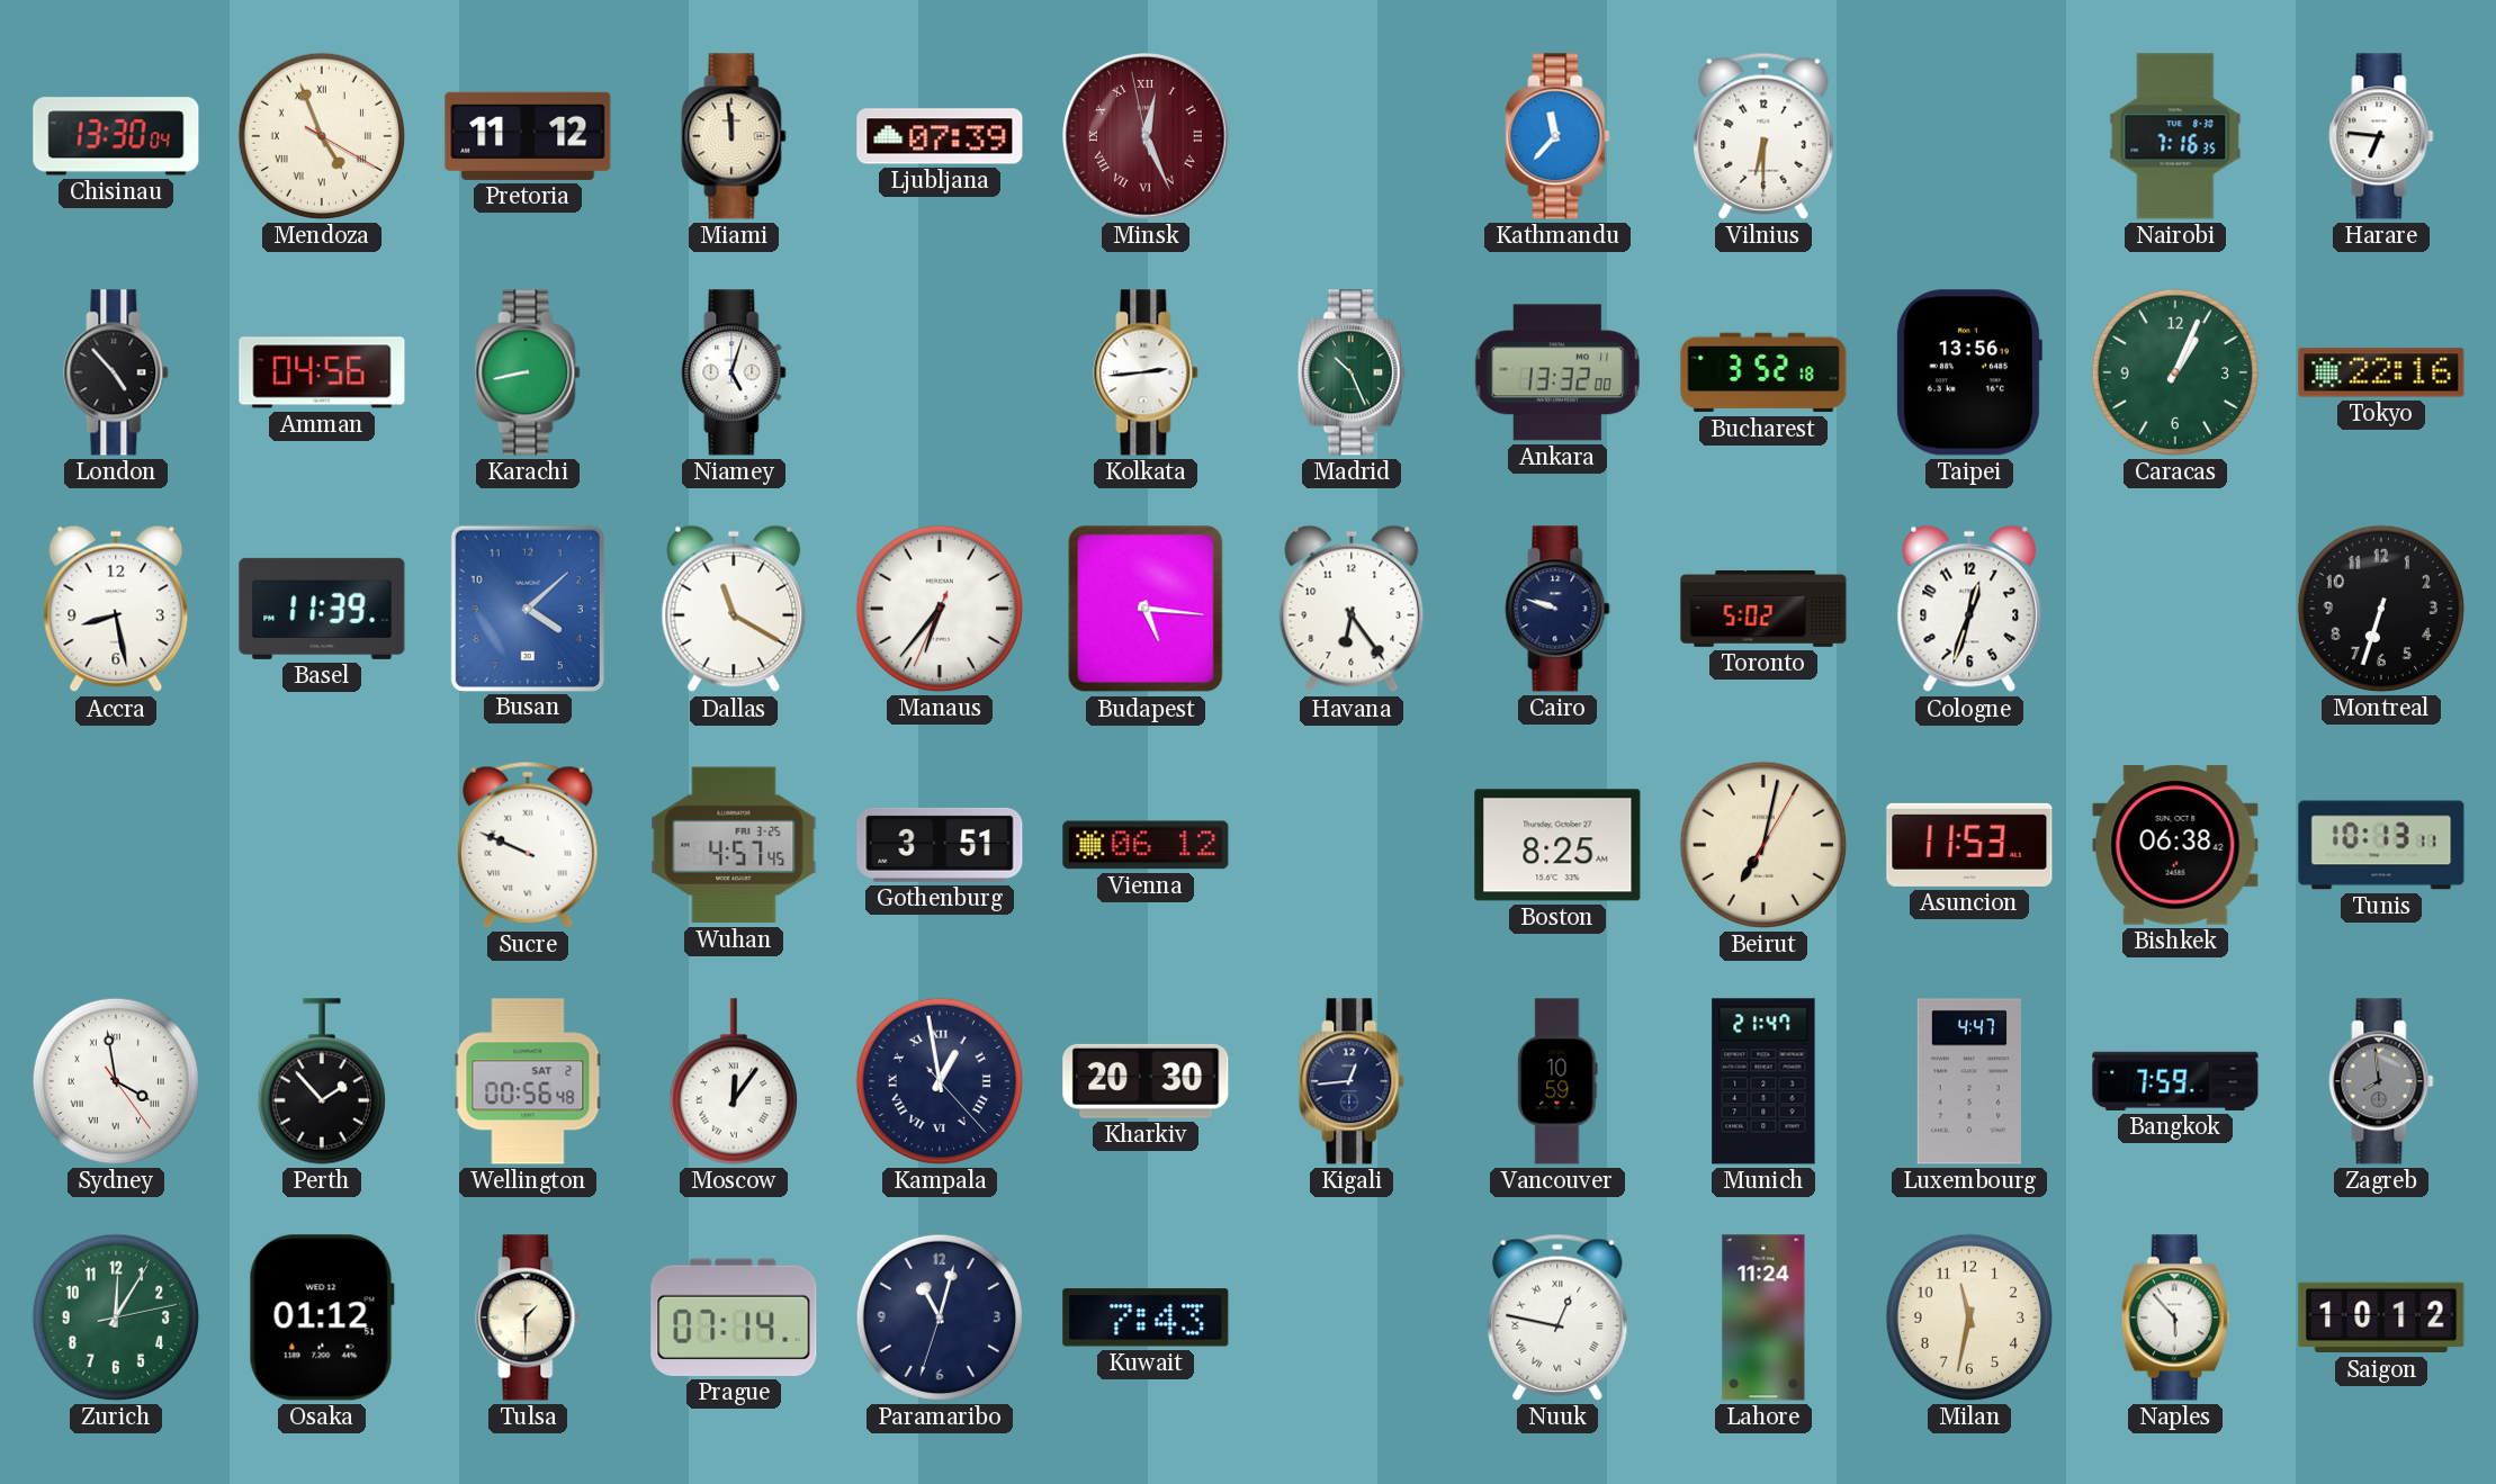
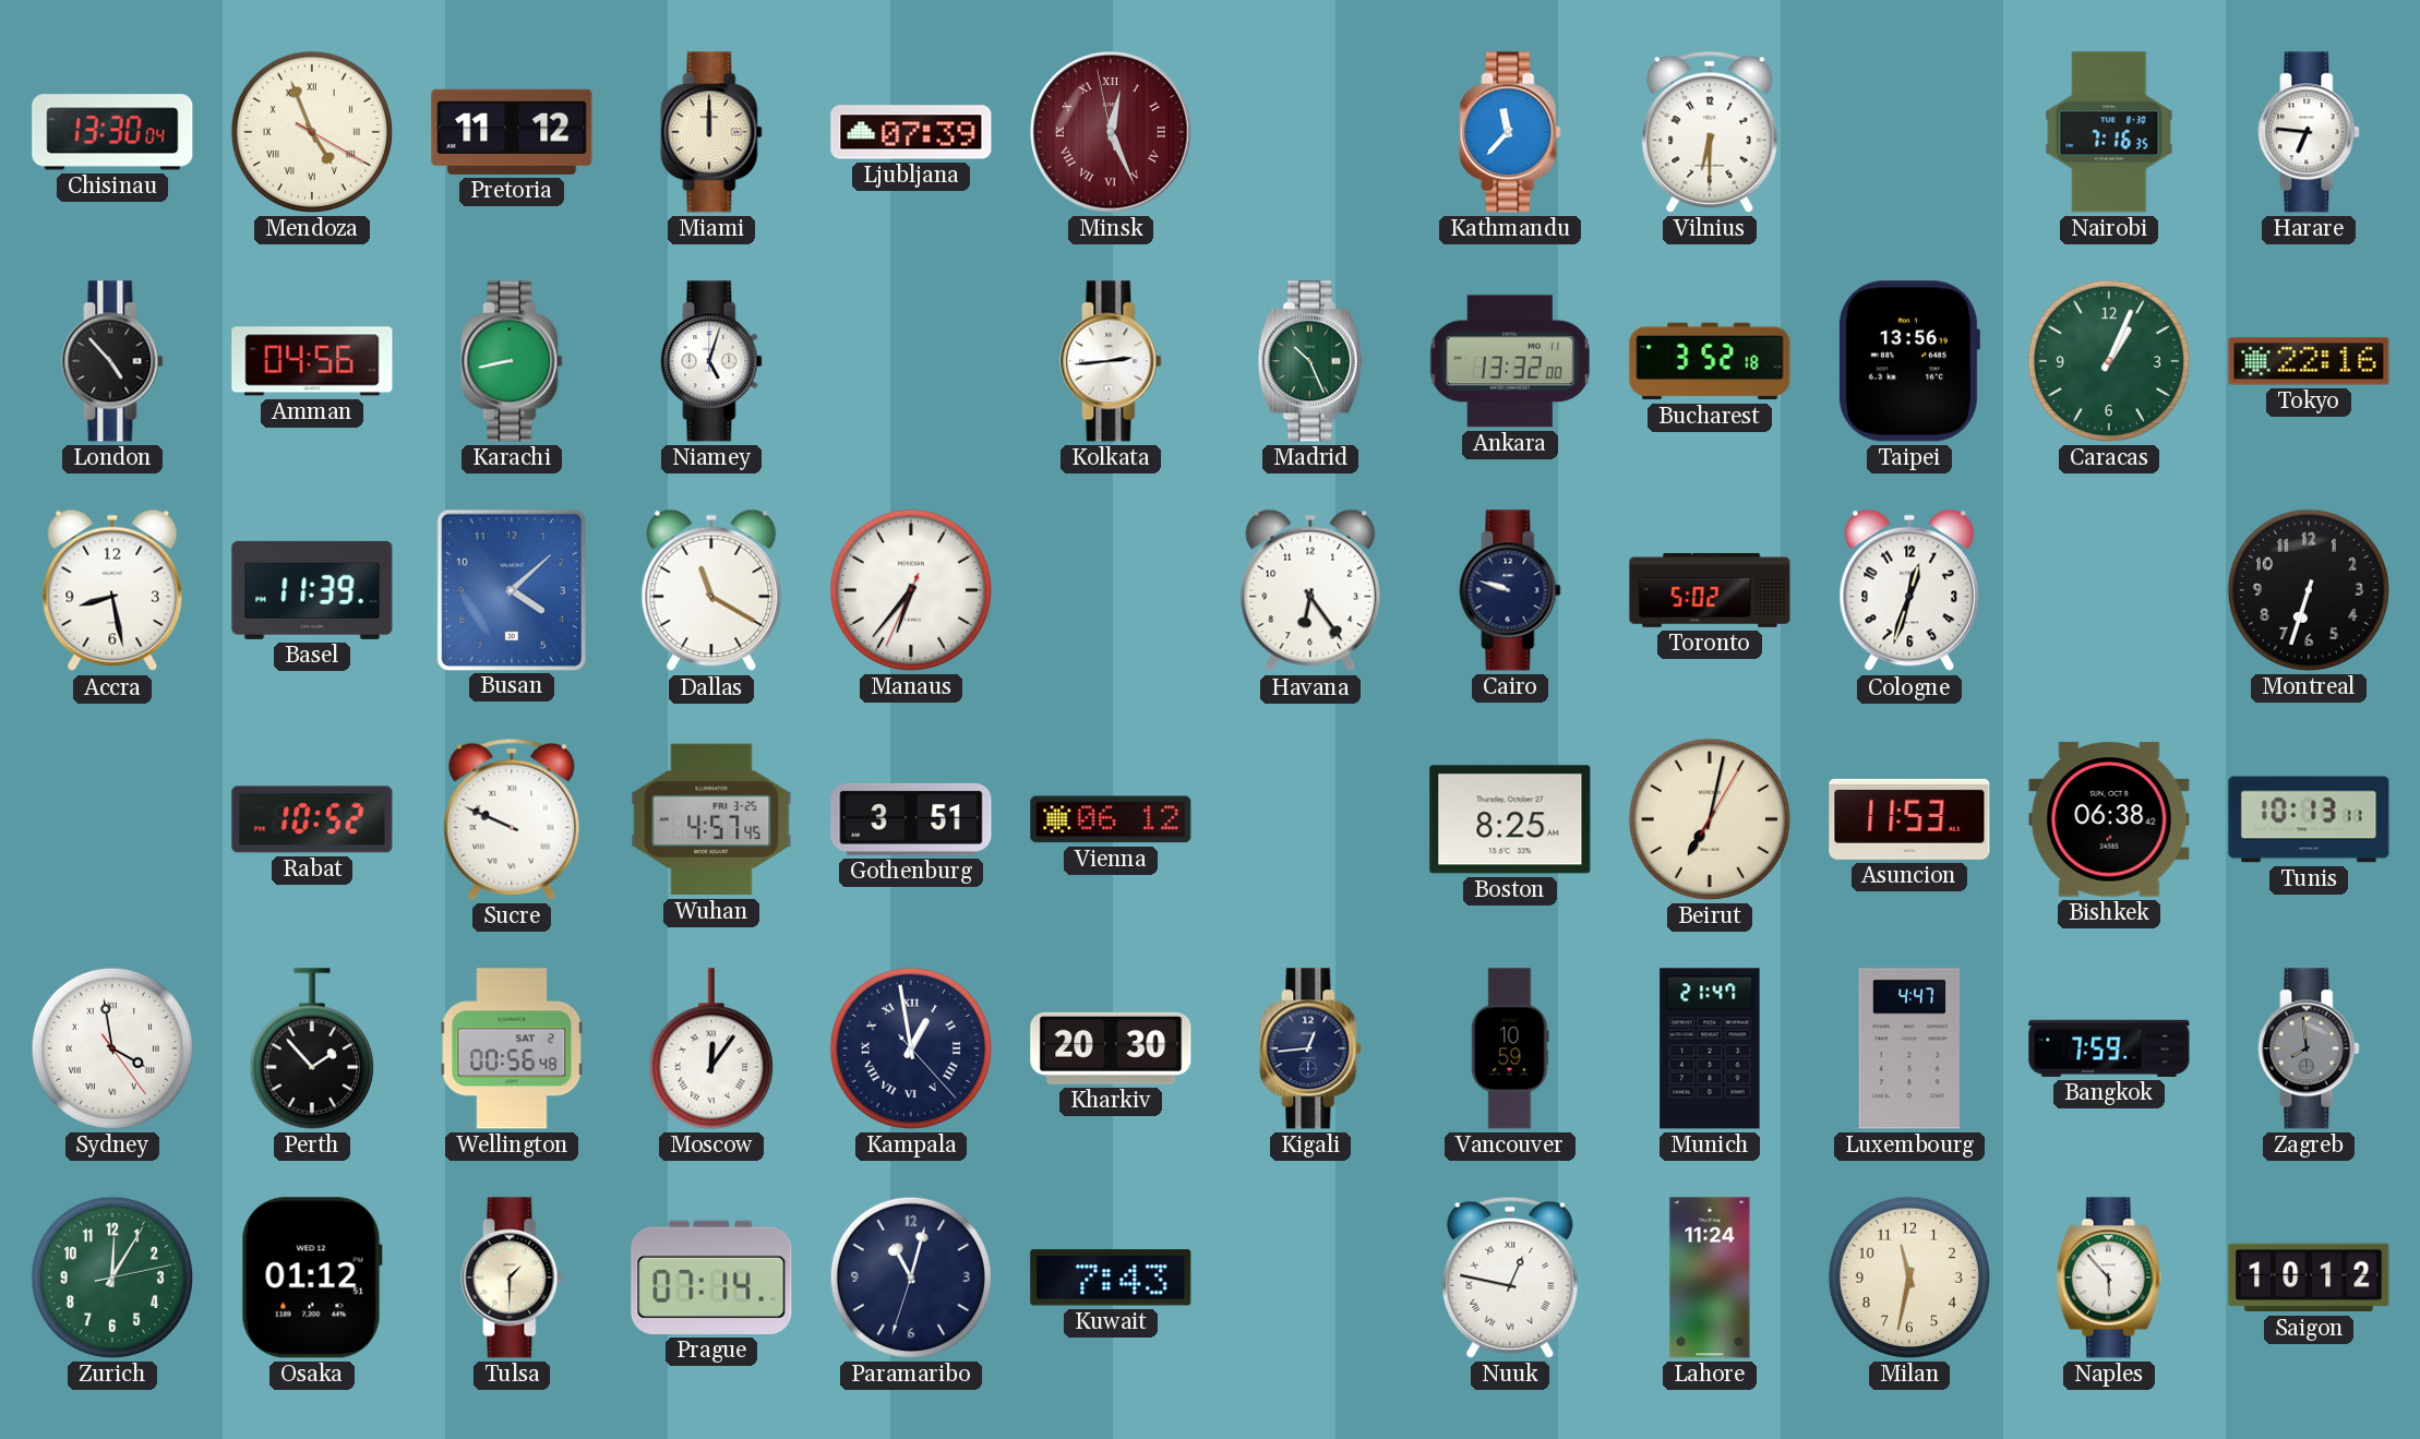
Miami: 11:59 -> 12:00
Budapest: 5:16 -> none
Rabat: none -> 10:52
